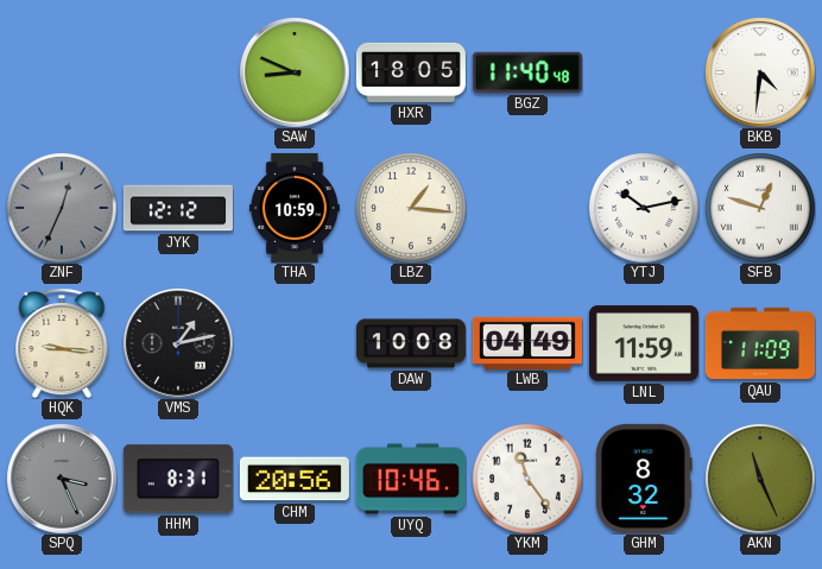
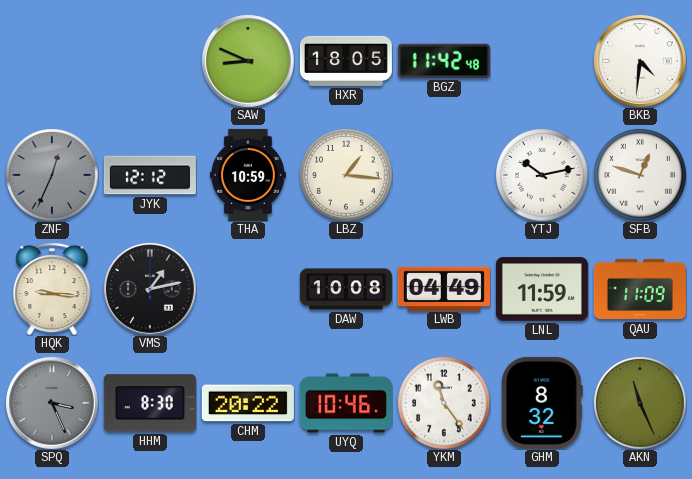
BGZ: 11:40 -> 11:42
HHM: 8:31 -> 8:30
CHM: 20:56 -> 20:22
